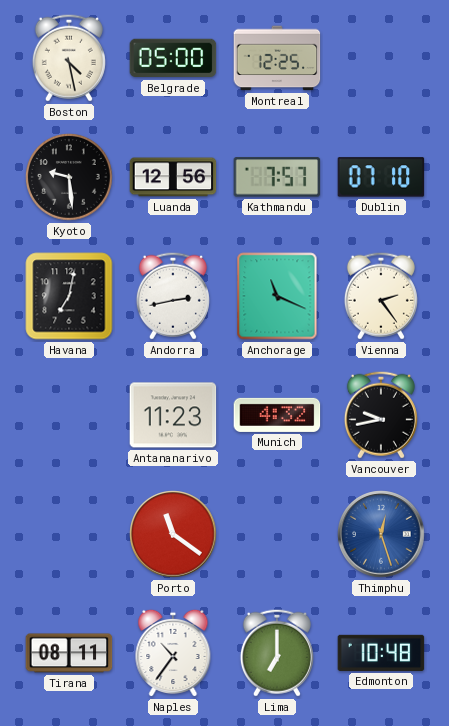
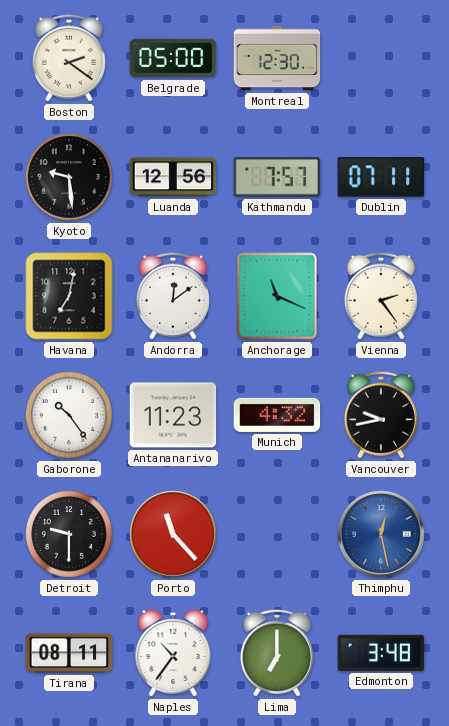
Boston: 4:28 -> 2:21
Montreal: 12:25 -> 12:30
Dublin: 07:10 -> 07:11
Andorra: 2:43 -> 12:09
Gaborone: none -> 10:24
Detroit: none -> 9:30
Porto: 11:21 -> 11:23
Thimphu: 12:27 -> 12:28
Edmonton: 10:48 -> 3:48
